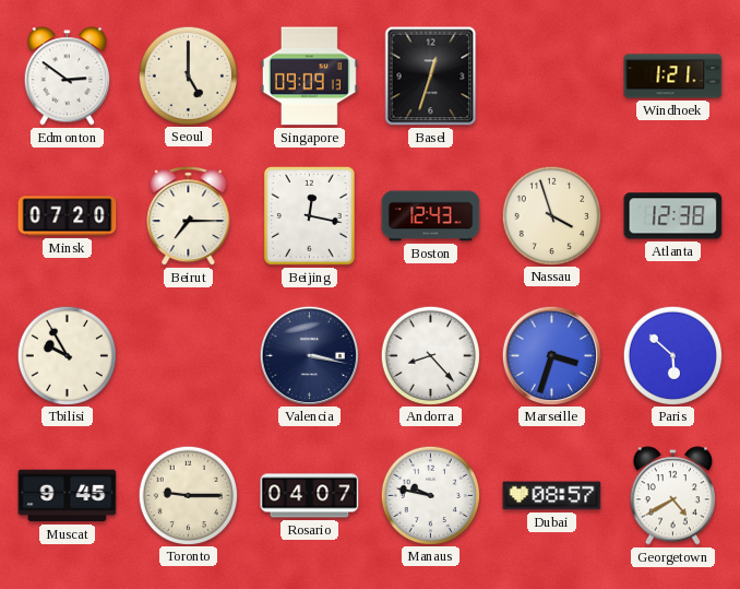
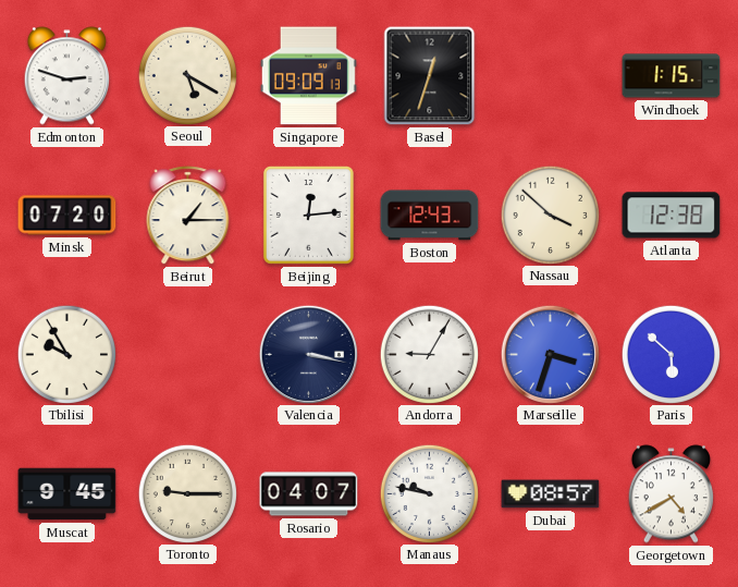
Edmonton: 2:51 -> 2:48
Seoul: 5:00 -> 5:20
Windhoek: 1:21 -> 1:15
Beirut: 7:15 -> 1:15
Beijing: 12:17 -> 12:14
Nassau: 3:57 -> 3:52
Andorra: 8:23 -> 9:05
